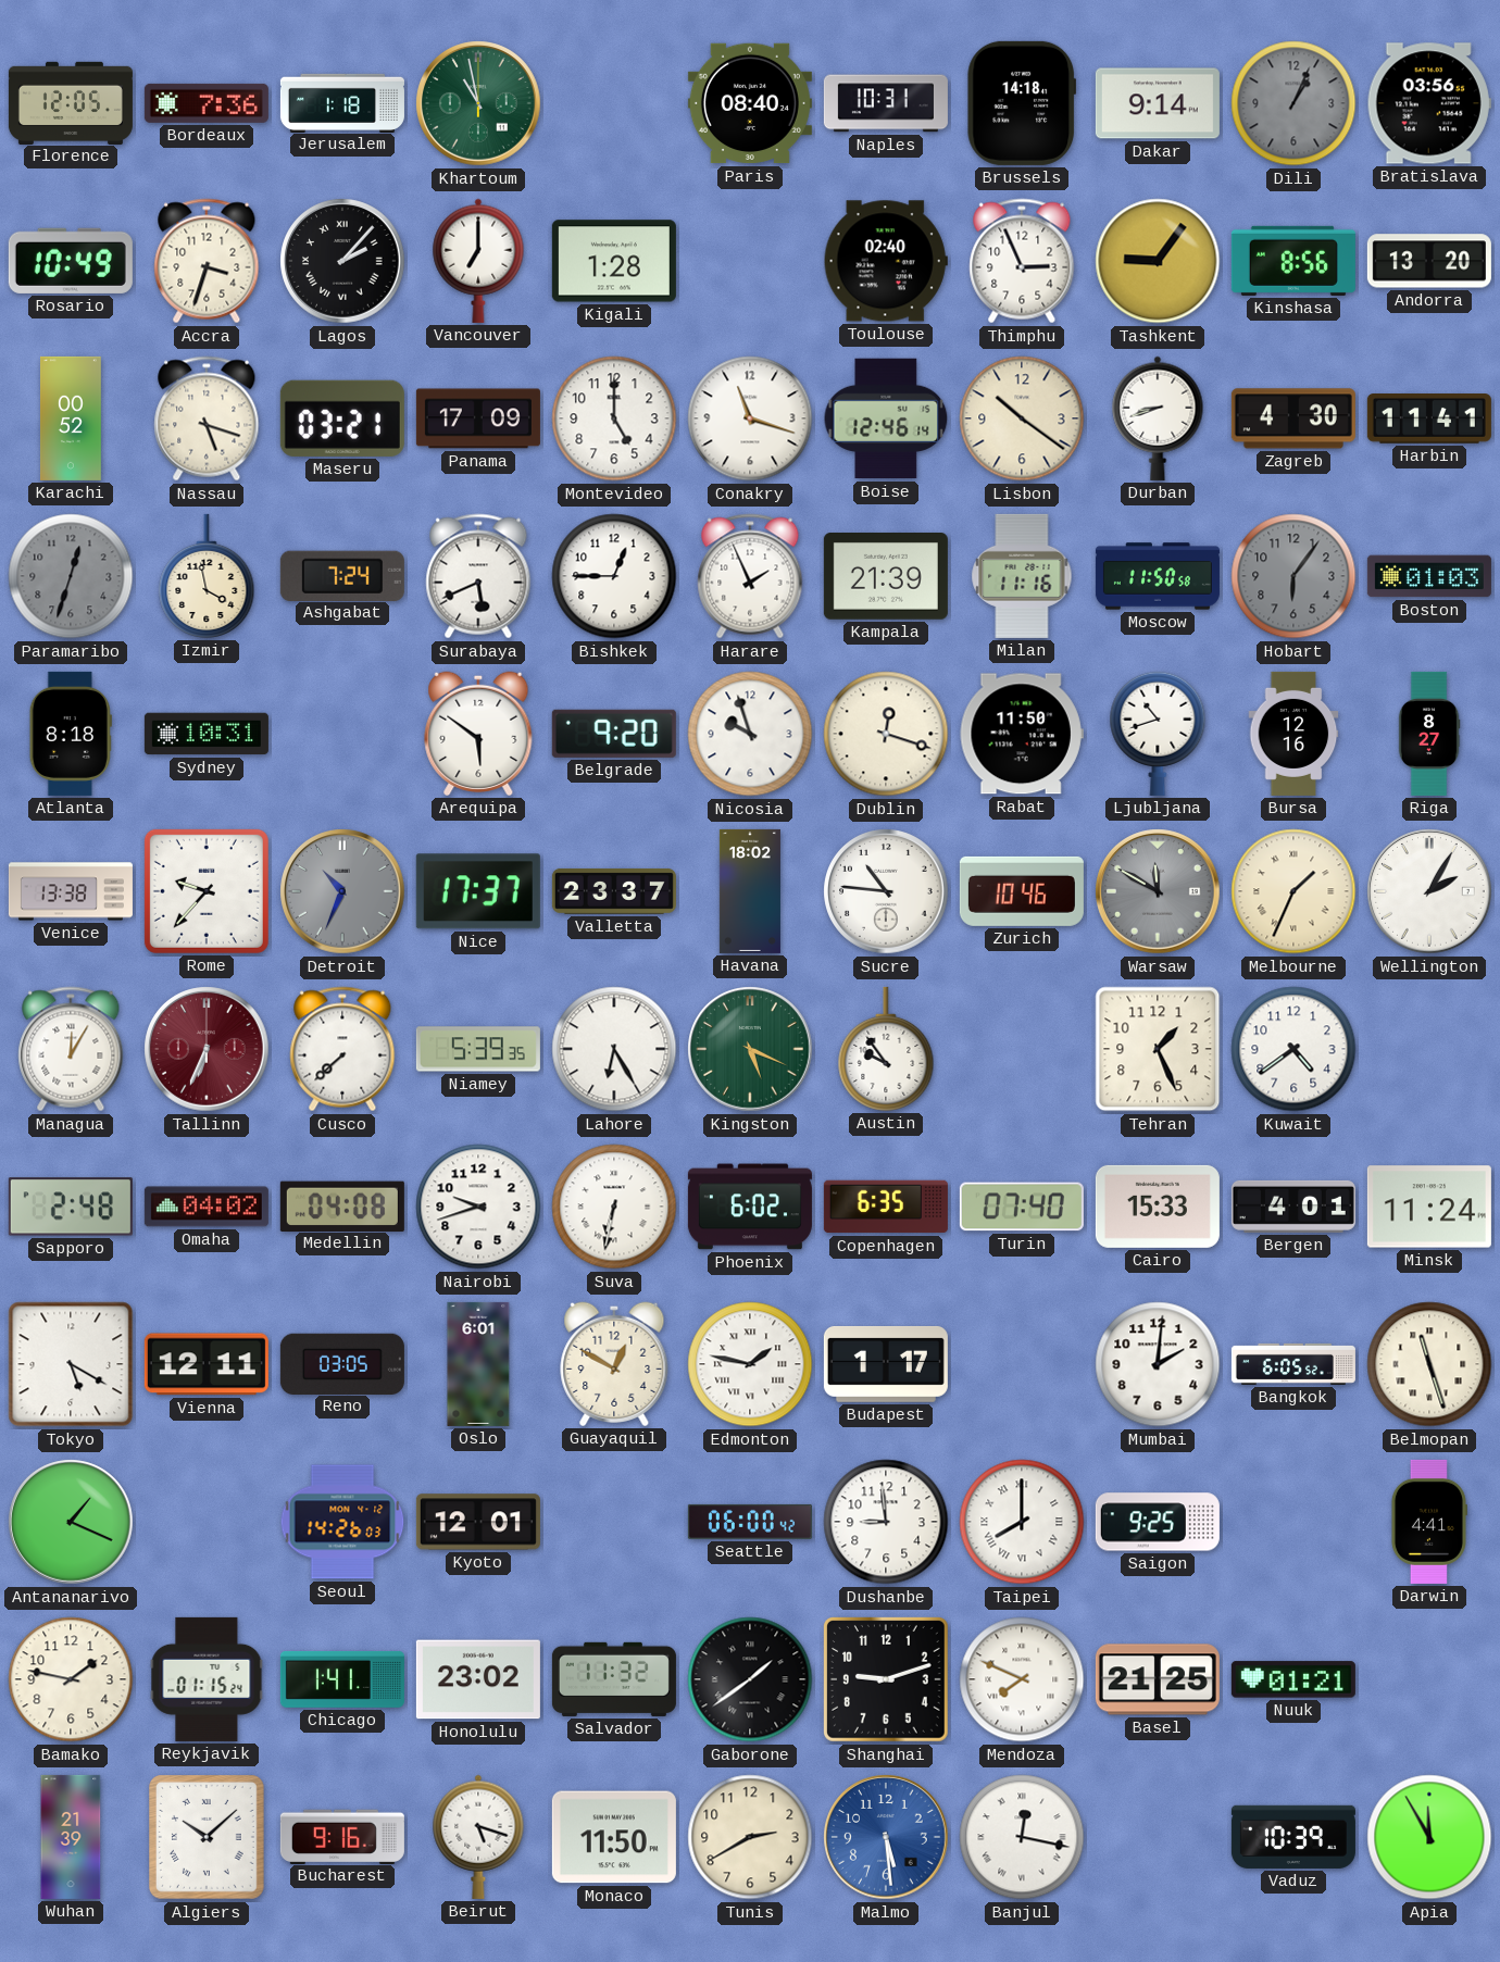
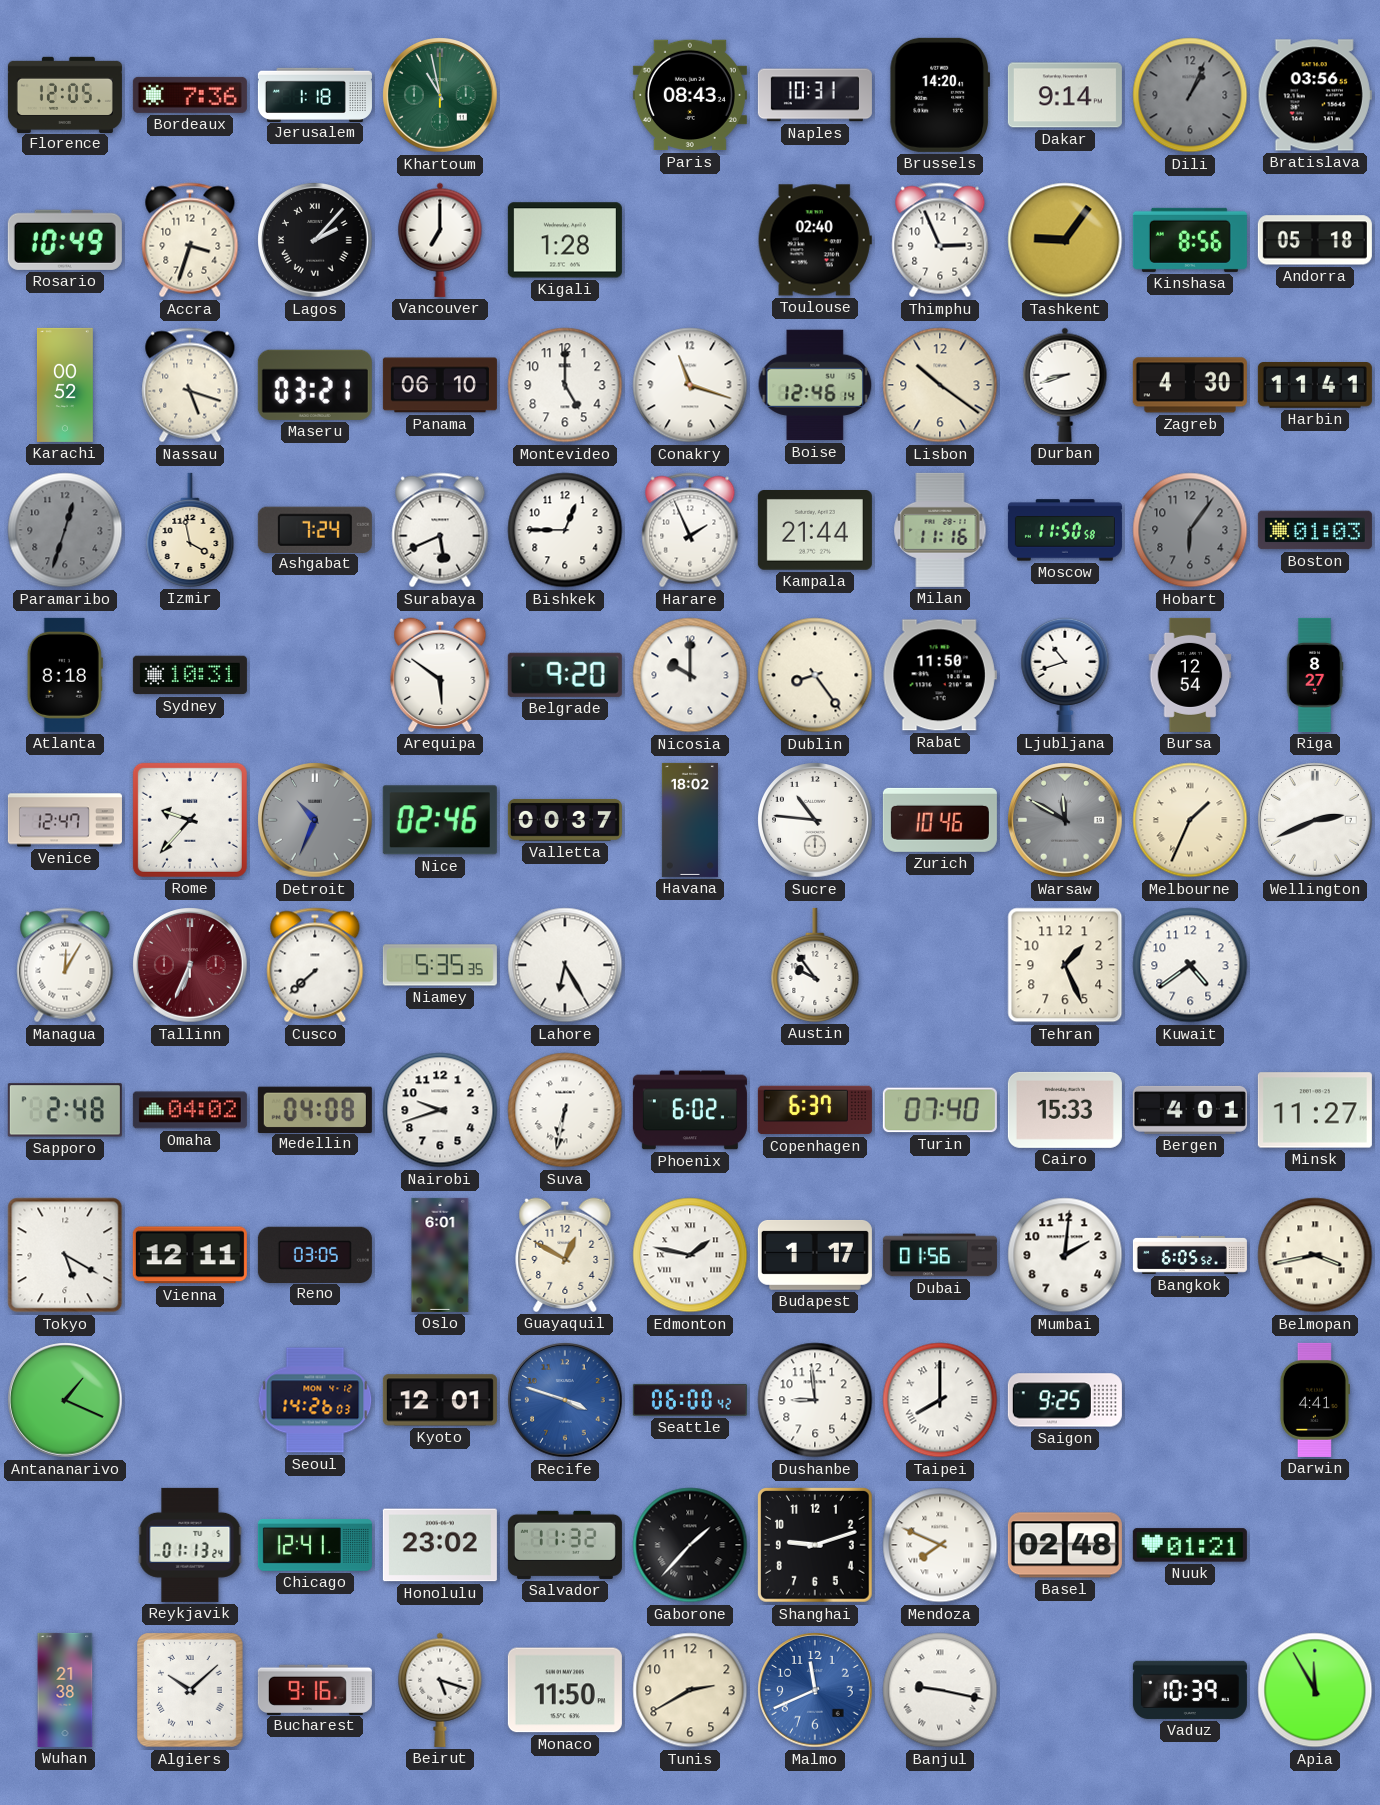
Paris: 08:40 -> 08:43
Brussels: 14:18 -> 14:20
Andorra: 13:20 -> 05:18
Panama: 17:09 -> 06:10
Kampala: 21:39 -> 21:44
Nicosia: 9:57 -> 10:00
Dublin: 12:18 -> 8:24
Bursa: 12:16 -> 12:54
Venice: 13:38 -> 12:47
Nice: 17:37 -> 02:46
Valletta: 23:37 -> 00:37
Wellington: 2:05 -> 2:41
Niamey: 5:39 -> 5:35
Kingston: 5:19 -> none
Copenhagen: 6:35 -> 6:37
Minsk: 11:24 -> 11:27
Dubai: none -> 01:56
Belmopan: 11:27 -> 3:43
Recife: none -> 3:48
Bamako: 1:47 -> none
Reykjavik: 01:15 -> 01:13
Chicago: 1:41 -> 12:41
Gaborone: 1:39 -> 1:37
Basel: 21:25 -> 02:48
Wuhan: 21:39 -> 21:38
Malmo: 5:29 -> 11:41
Banjul: 12:17 -> 9:17
